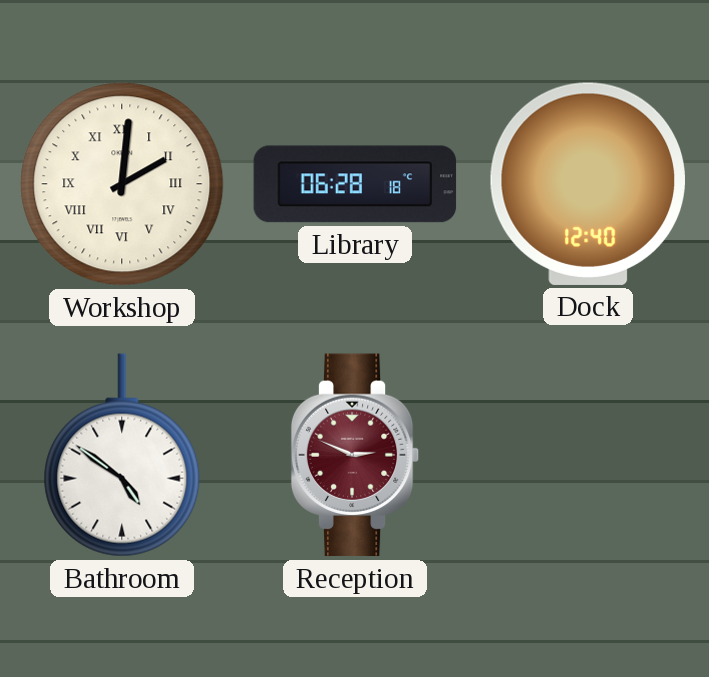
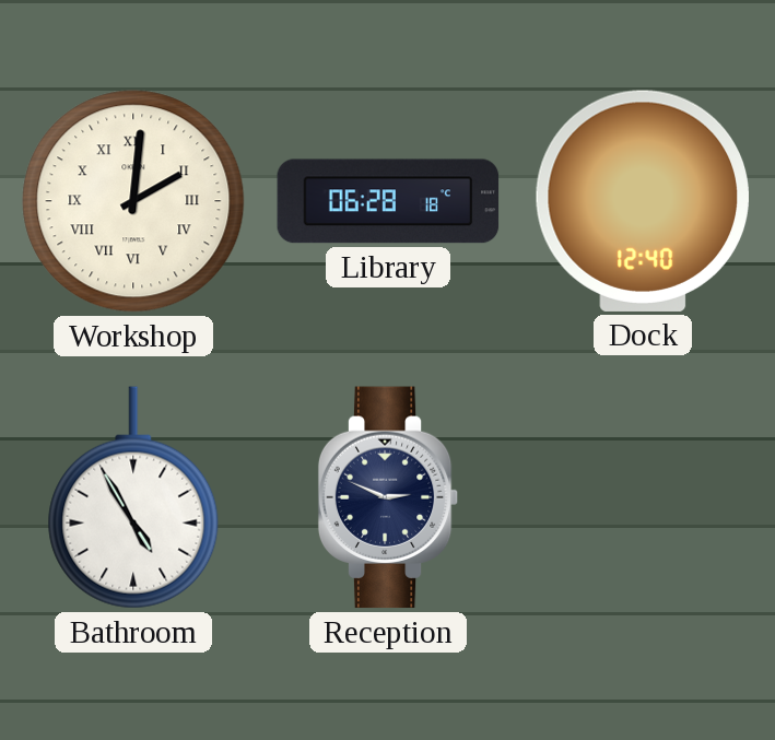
Bathroom: 4:51 -> 4:55
Reception dial: burgundy -> navy
